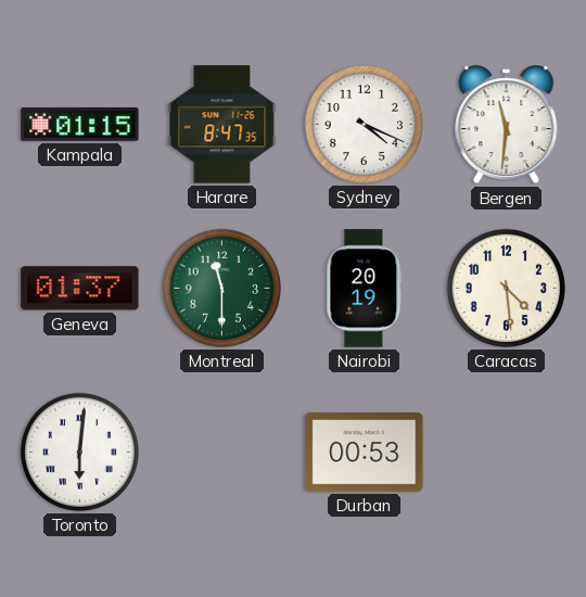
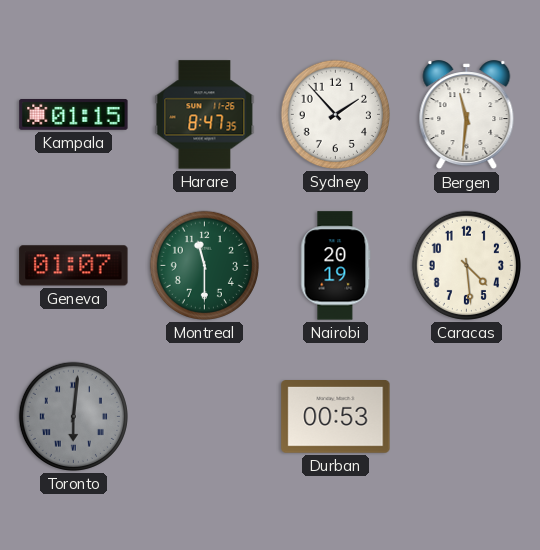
Sydney: 4:19 -> 1:53
Geneva: 01:37 -> 01:07
Toronto dial: white -> grey
